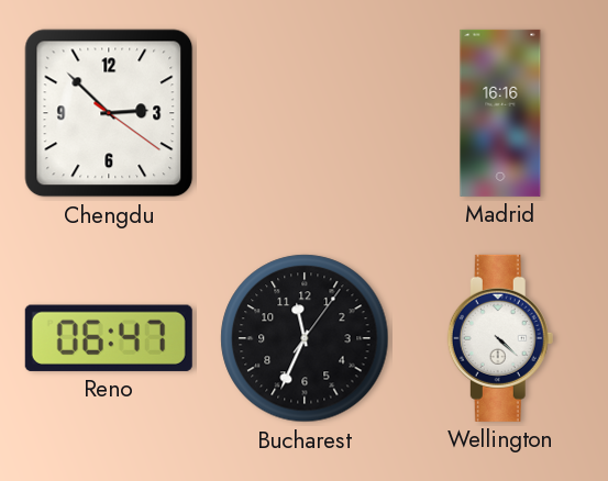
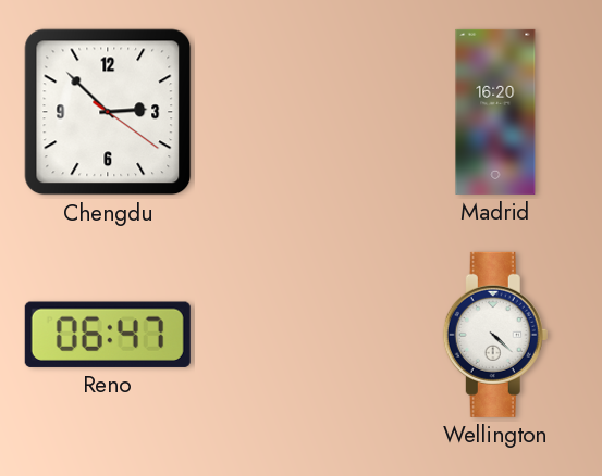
Madrid: 16:16 -> 16:20
Bucharest: 11:34 -> none
